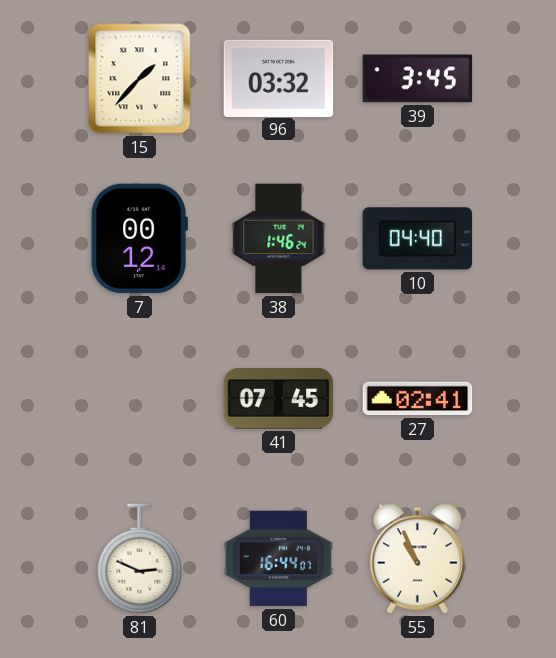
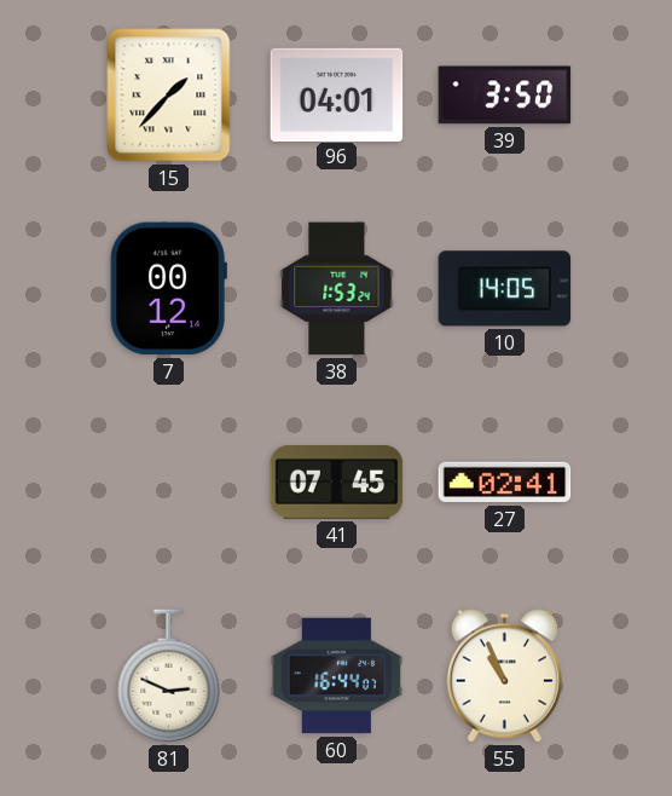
96: 03:32 -> 04:01
39: 3:45 -> 3:50
38: 1:46 -> 1:53
10: 04:40 -> 14:05
